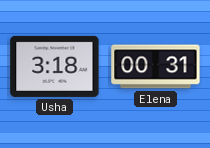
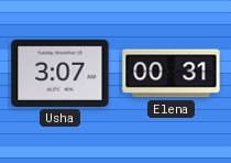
Usha: 3:18 -> 3:07
